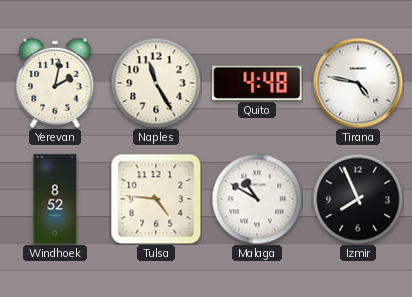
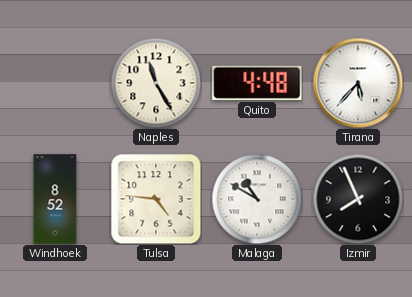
Yerevan: 2:02 -> none
Tirana: 4:47 -> 5:37
